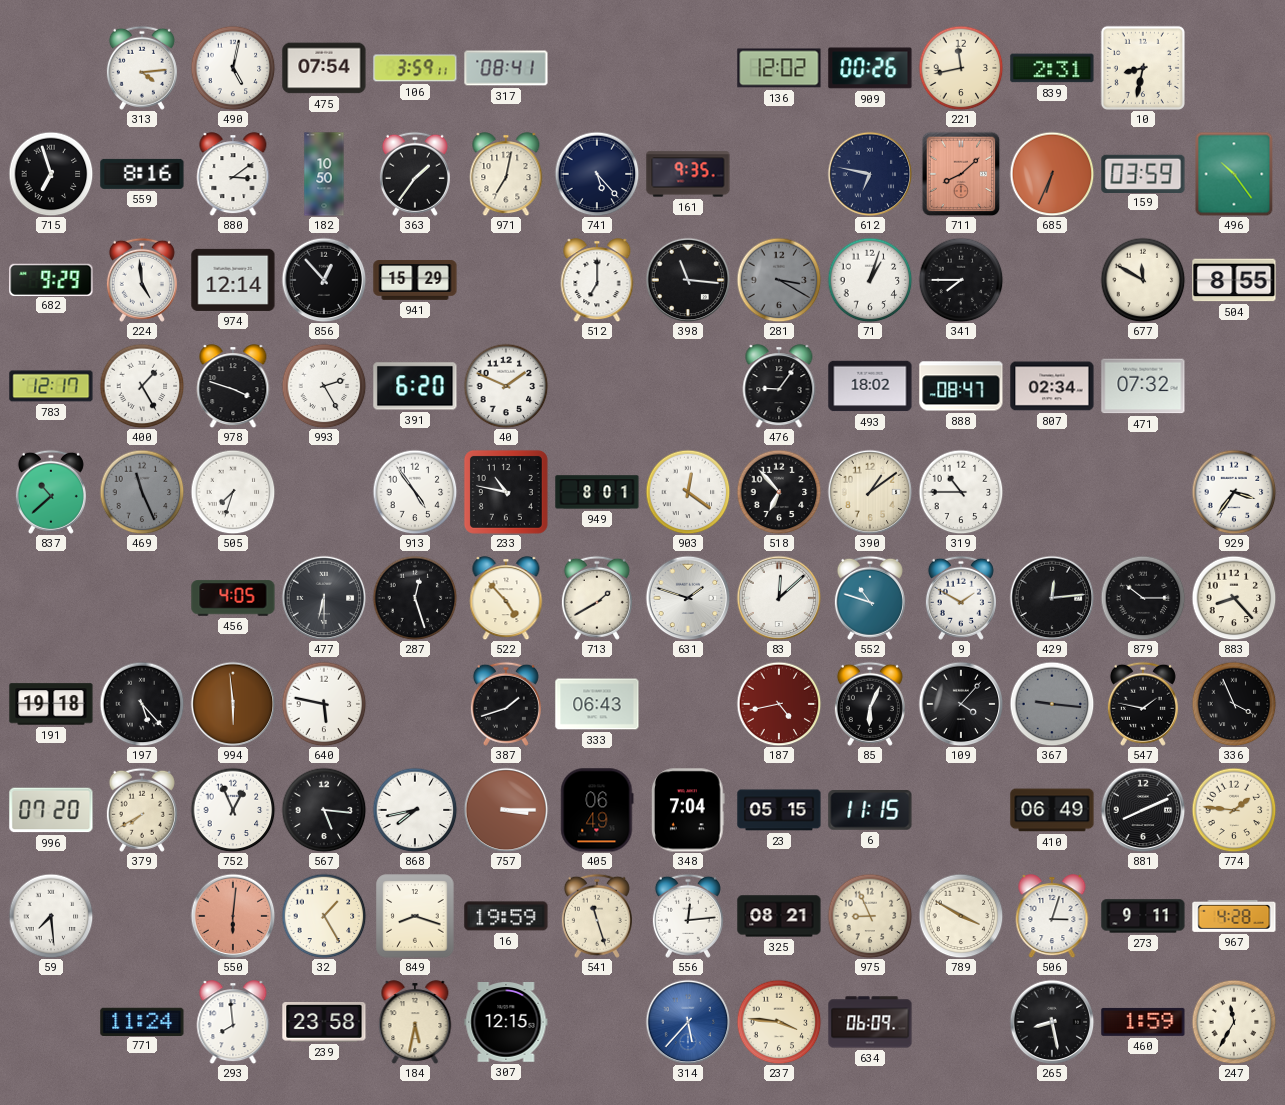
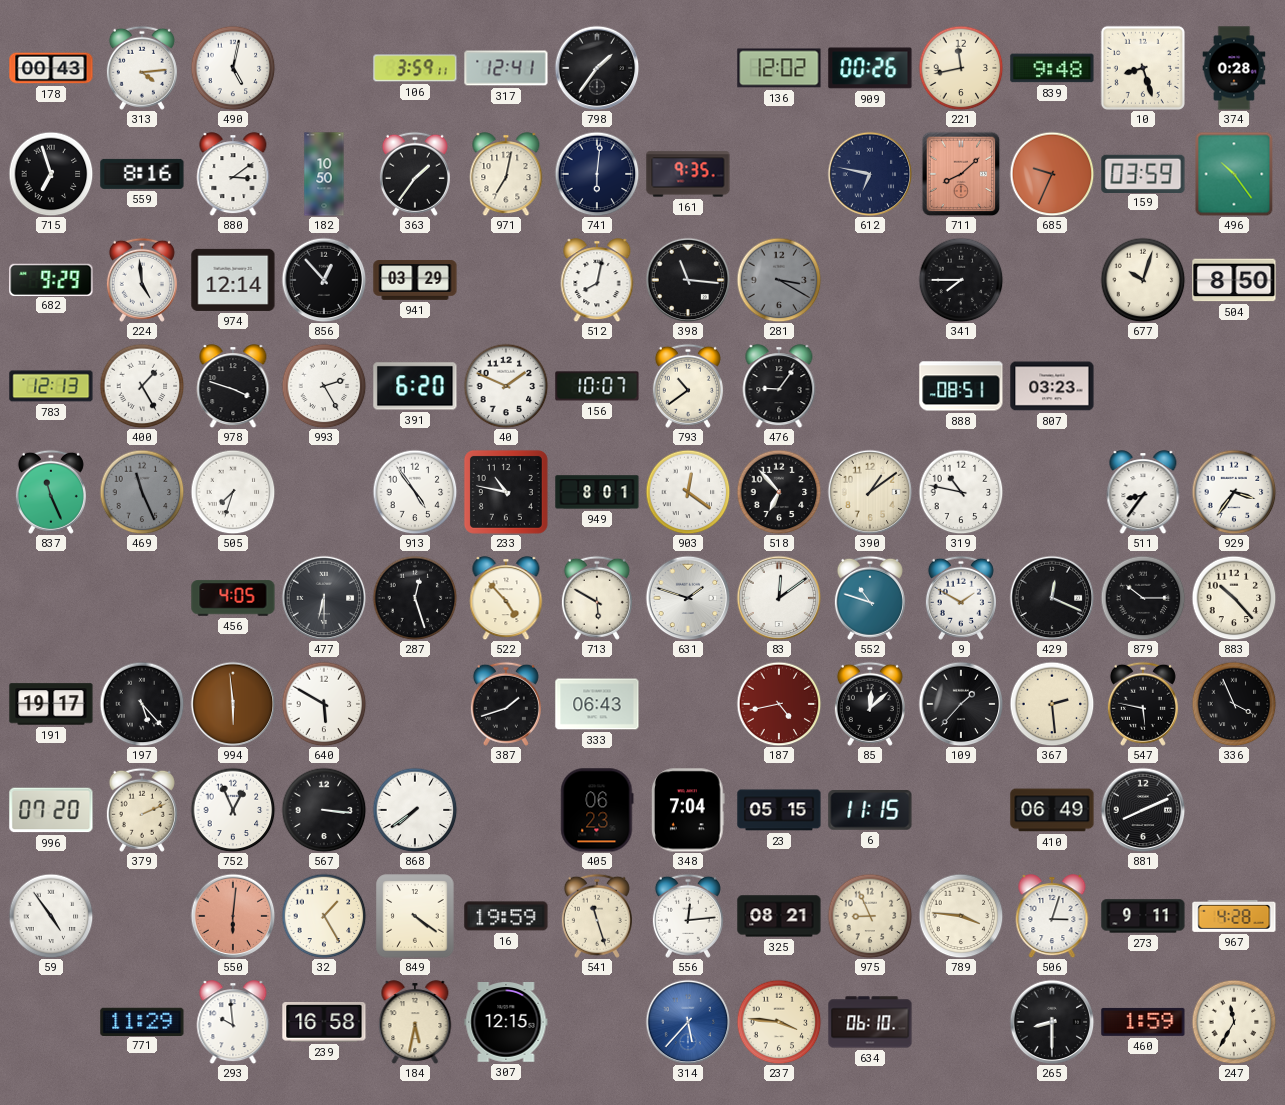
178: none -> 00:43
475: 07:54 -> none
317: 08:41 -> 12:41
798: none -> 1:36
839: 2:31 -> 9:48
10: 8:32 -> 8:27
374: none -> 0:28
741: 5:23 -> 6:01
685: 6:34 -> 9:34
941: 15:29 -> 03:29
512: 7:00 -> 8:02
71: 1:03 -> none
677: 11:50 -> 10:03
504: 8:55 -> 8:50
783: 12:17 -> 12:13
156: none -> 10:07
793: none -> 10:39
493: 18:02 -> none
888: 08:47 -> 08:51
807: 02:34 -> 03:23
471: 07:32 -> none
837: 10:38 -> 11:26
319: 10:45 -> 10:47
511: none -> 8:36
713: 1:40 -> 5:50
83: 12:08 -> 12:09
429: 12:14 -> 12:19
883: 8:23 -> 10:23
191: 19:18 -> 19:17
640: 5:47 -> 5:50
85: 6:04 -> 12:08
109: 4:07 -> 1:37
367: 9:16 -> 2:29
367 dial: grey -> cream
547: 1:47 -> 5:47
379: 7:40 -> 2:11
567: 5:16 -> 3:16
868: 7:43 -> 7:39
757: 3:15 -> none
405: 06:49 -> 06:23
774: 1:46 -> none
59: 7:29 -> 4:54
849: 8:18 -> 4:21
789: 3:50 -> 3:46
771: 11:24 -> 11:29
293: 7:59 -> 9:59
239: 23:58 -> 16:58
634: 06:09 -> 06:10
265: 8:28 -> 8:30
